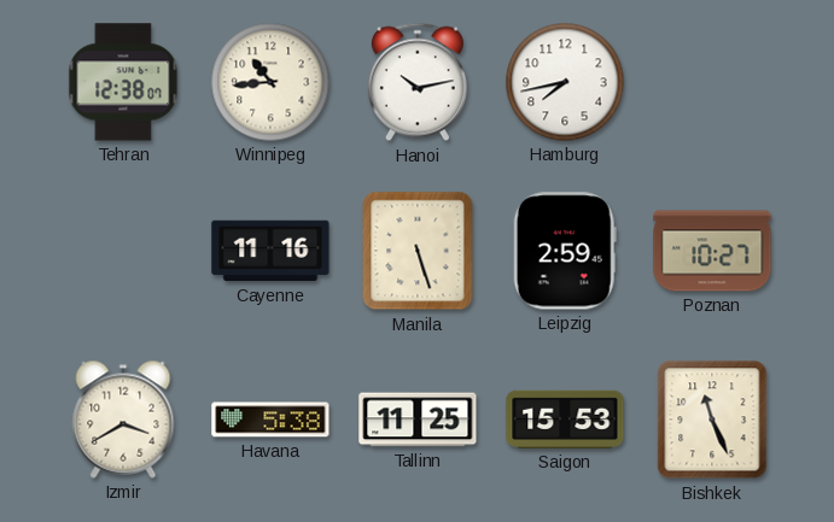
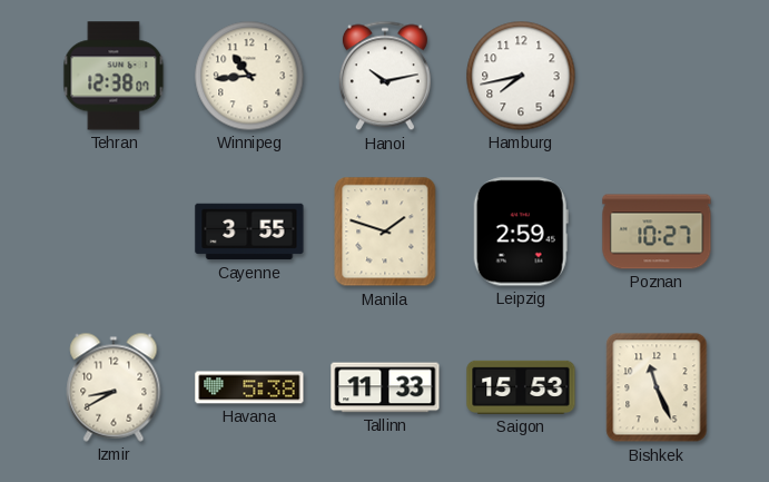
Cayenne: 11:16 -> 3:55
Manila: 5:27 -> 1:48
Izmir: 3:40 -> 8:40
Tallinn: 11:25 -> 11:33
